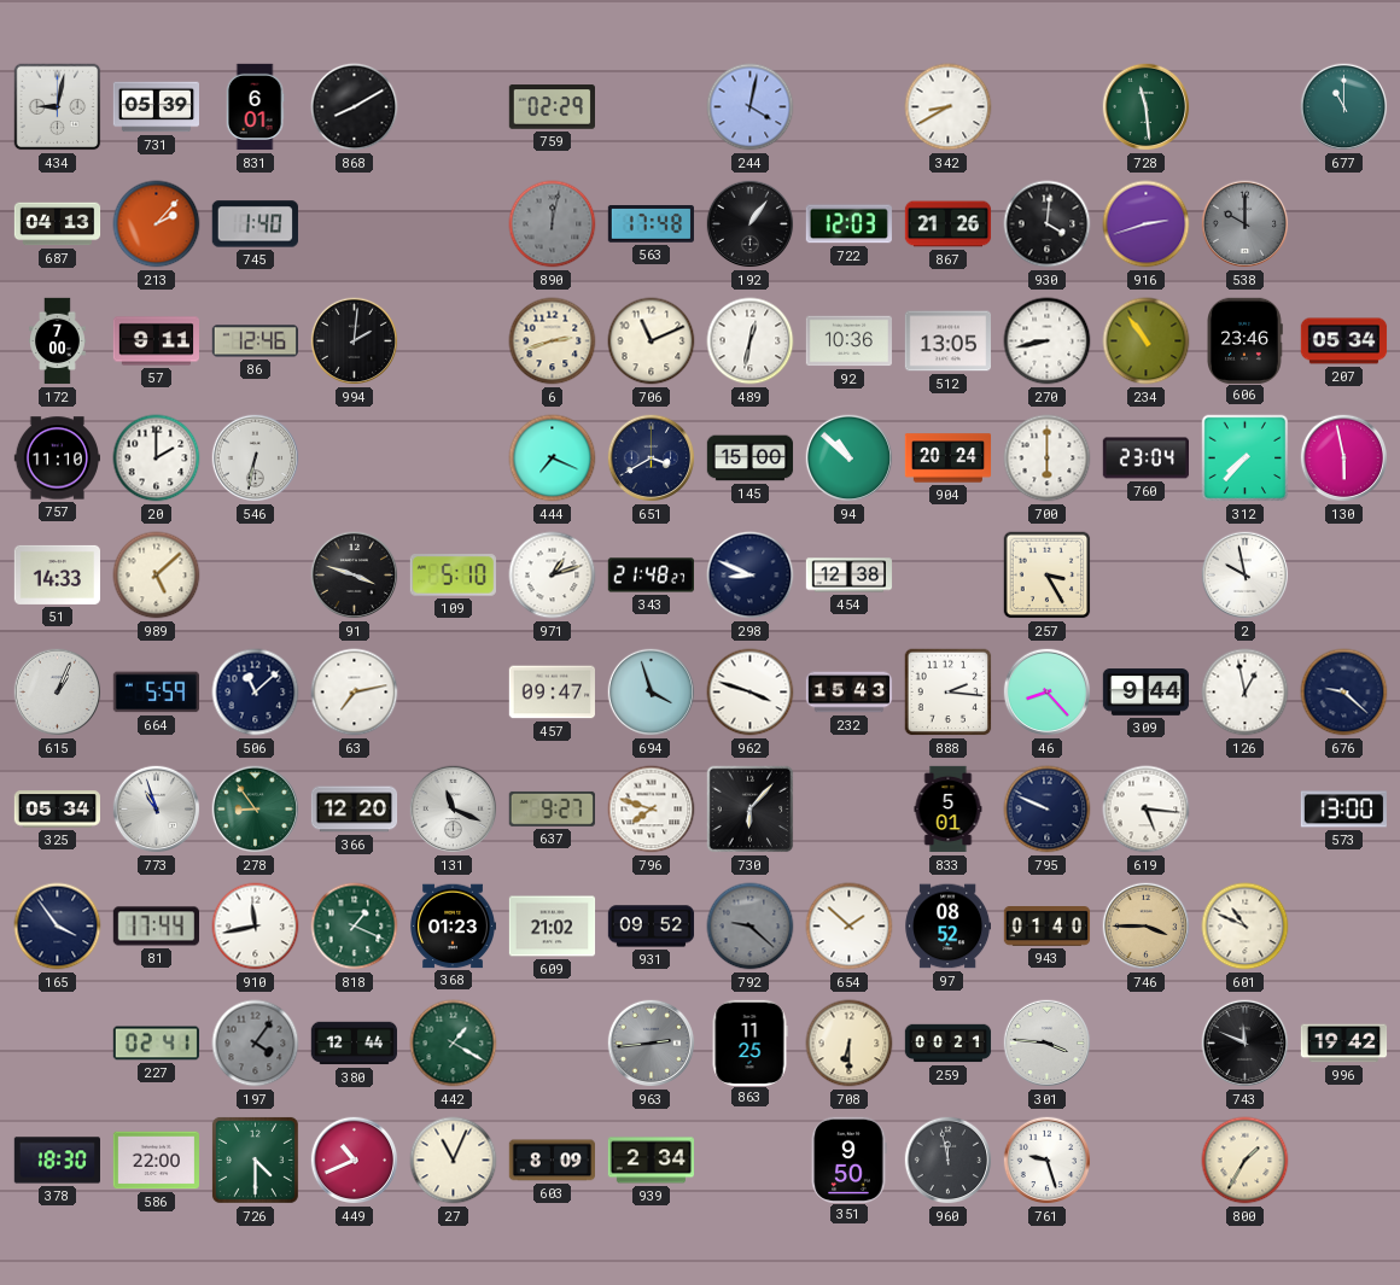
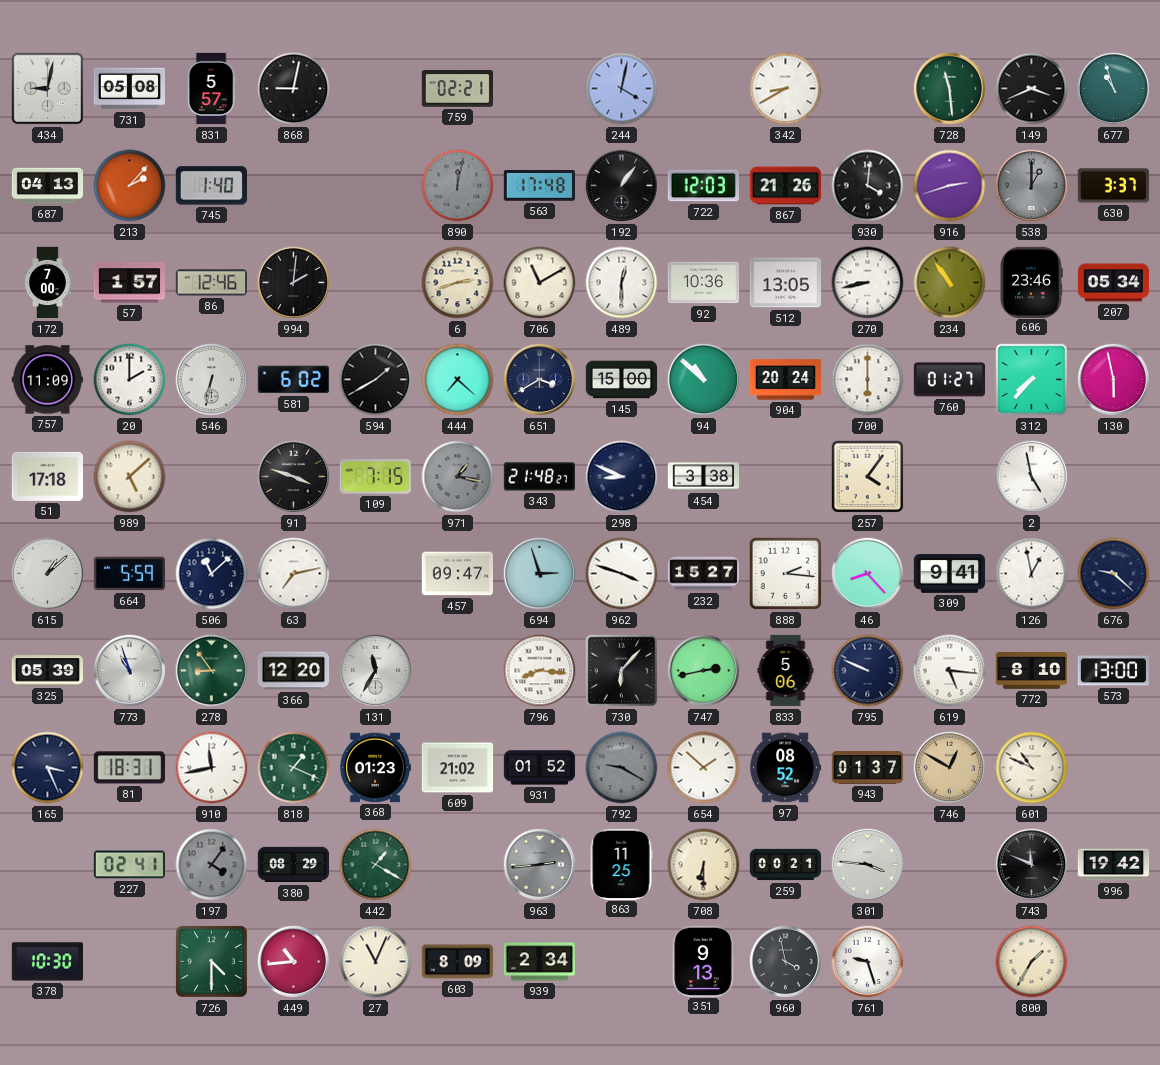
731: 05:39 -> 05:08
831: 6:01 -> 5:57
868: 8:10 -> 9:02
759: 02:29 -> 02:21
149: none -> 3:41
677: 11:00 -> 10:57
538: 10:00 -> 1:00
630: none -> 3:37
57: 9:11 -> 1:57
706: 11:11 -> 11:10
489: 12:32 -> 12:30
757: 11:10 -> 11:09
581: none -> 6:02
594: none -> 1:40
444: 7:19 -> 7:22
760: 23:04 -> 01:27
51: 14:33 -> 17:18
109: 5:10 -> 7:15
971: 1:12 -> 1:17
971 dial: white -> grey
454: 12:38 -> 3:38
257: 3:25 -> 4:06
2: 9:58 -> 4:58
615: 1:04 -> 1:08
694: 3:57 -> 2:57
232: 15:43 -> 15:27
309: 9:44 -> 9:41
325: 05:34 -> 05:39
131: 11:19 -> 11:35
637: 9:27 -> none
796: 7:48 -> 8:16
747: none -> 2:43
833: 5:01 -> 5:06
772: none -> 8:10
165: 3:54 -> 3:26
81: 17:44 -> 18:31
931: 09:52 -> 01:52
792: 9:22 -> 9:20
943: 01:40 -> 01:37
746: 3:45 -> 12:50
380: 12:44 -> 08:29
378: 18:30 -> 10:30
586: 22:00 -> none
449: 10:41 -> 10:44
351: 9:50 -> 9:13
960: 11:58 -> 3:58
